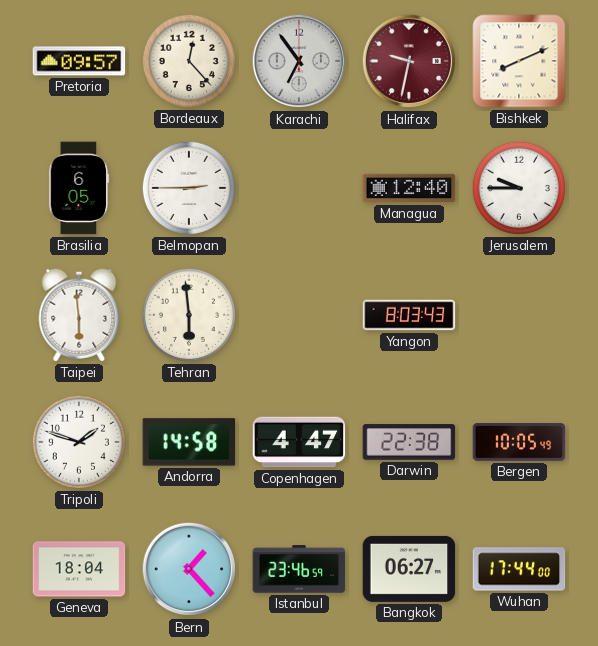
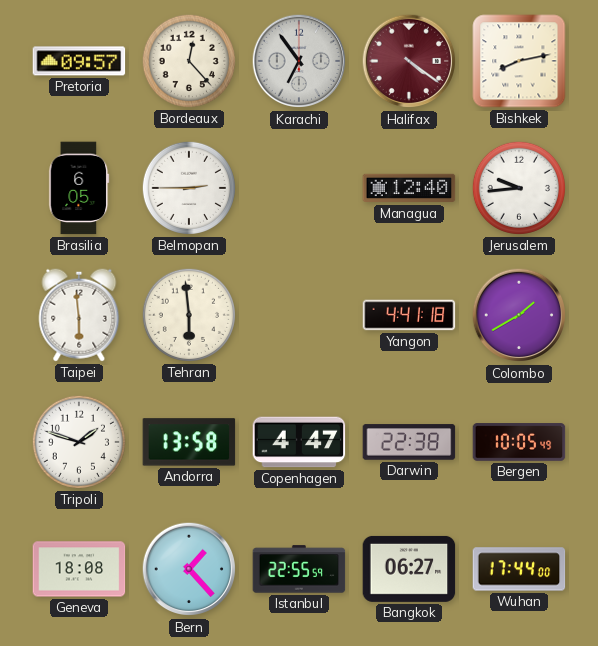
Halifax: 9:32 -> 4:21
Bishkek: 8:11 -> 8:13
Jerusalem: 9:45 -> 9:44
Yangon: 8:03 -> 4:41
Colombo: none -> 1:40
Andorra: 14:58 -> 13:58
Geneva: 18:04 -> 18:08
Istanbul: 23:46 -> 22:55
